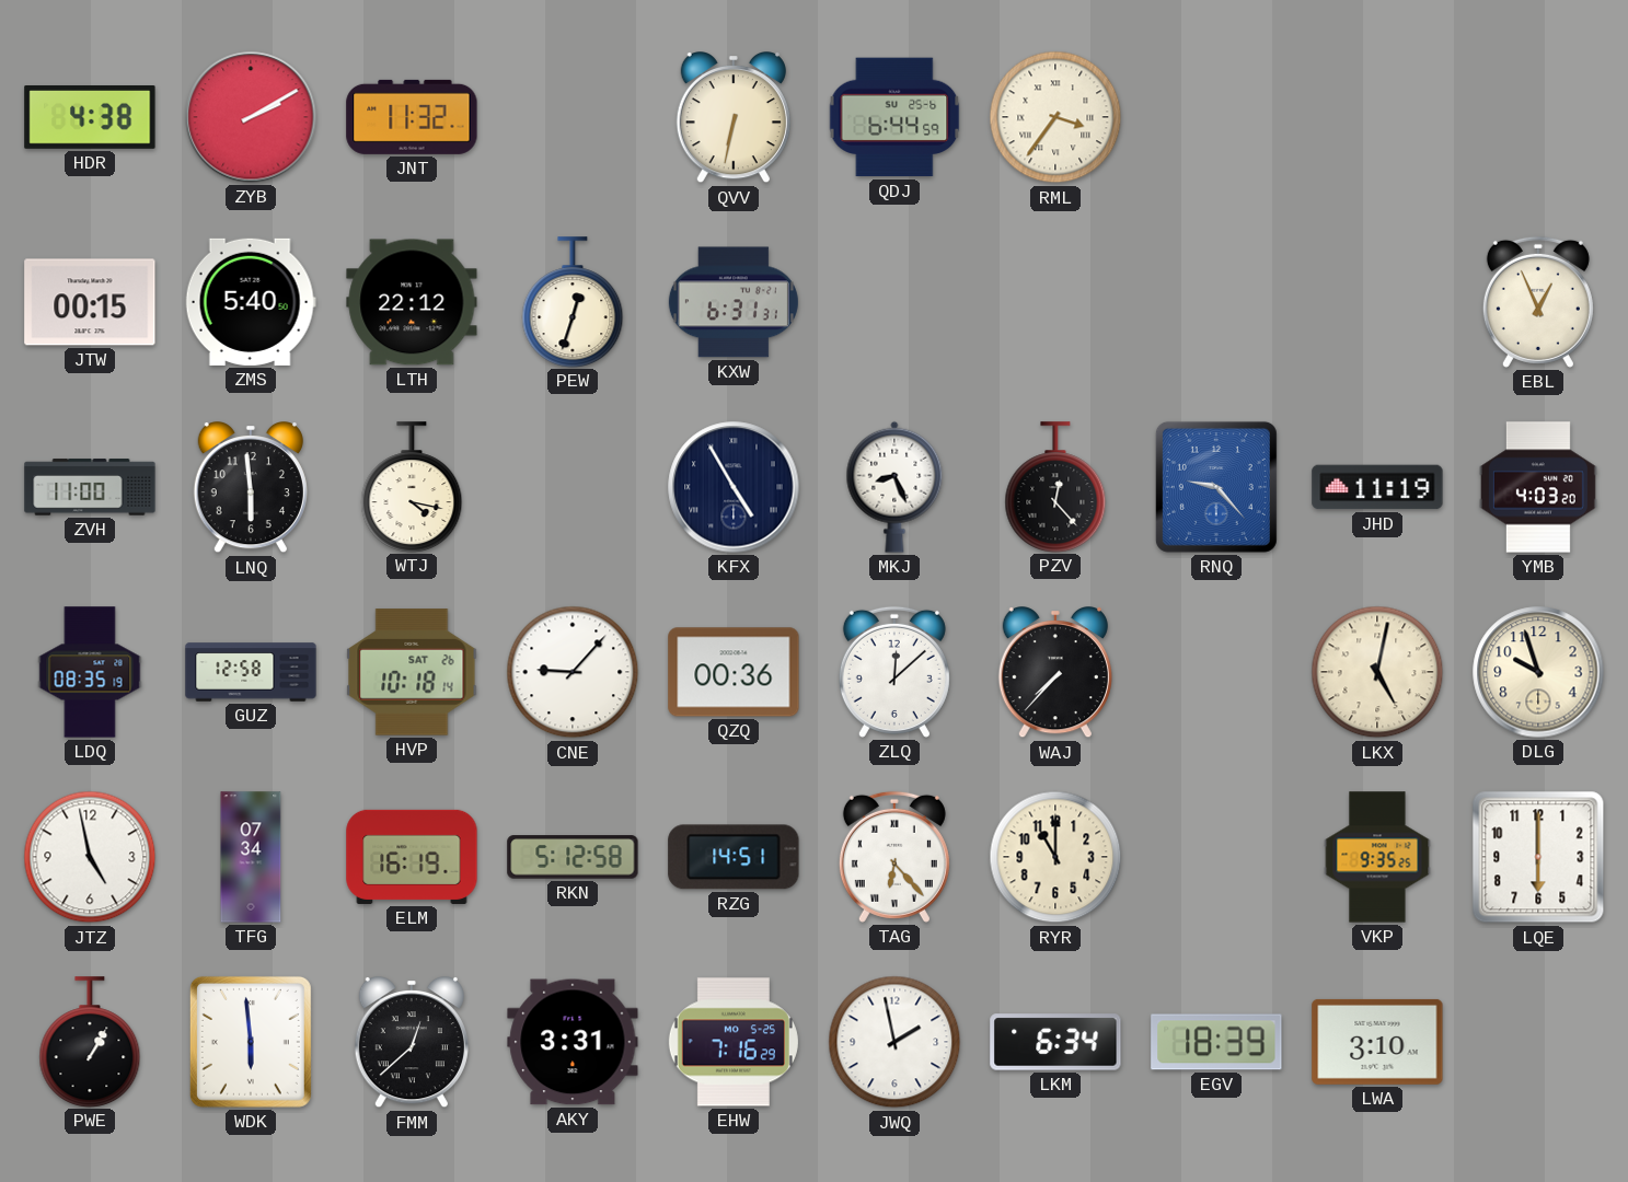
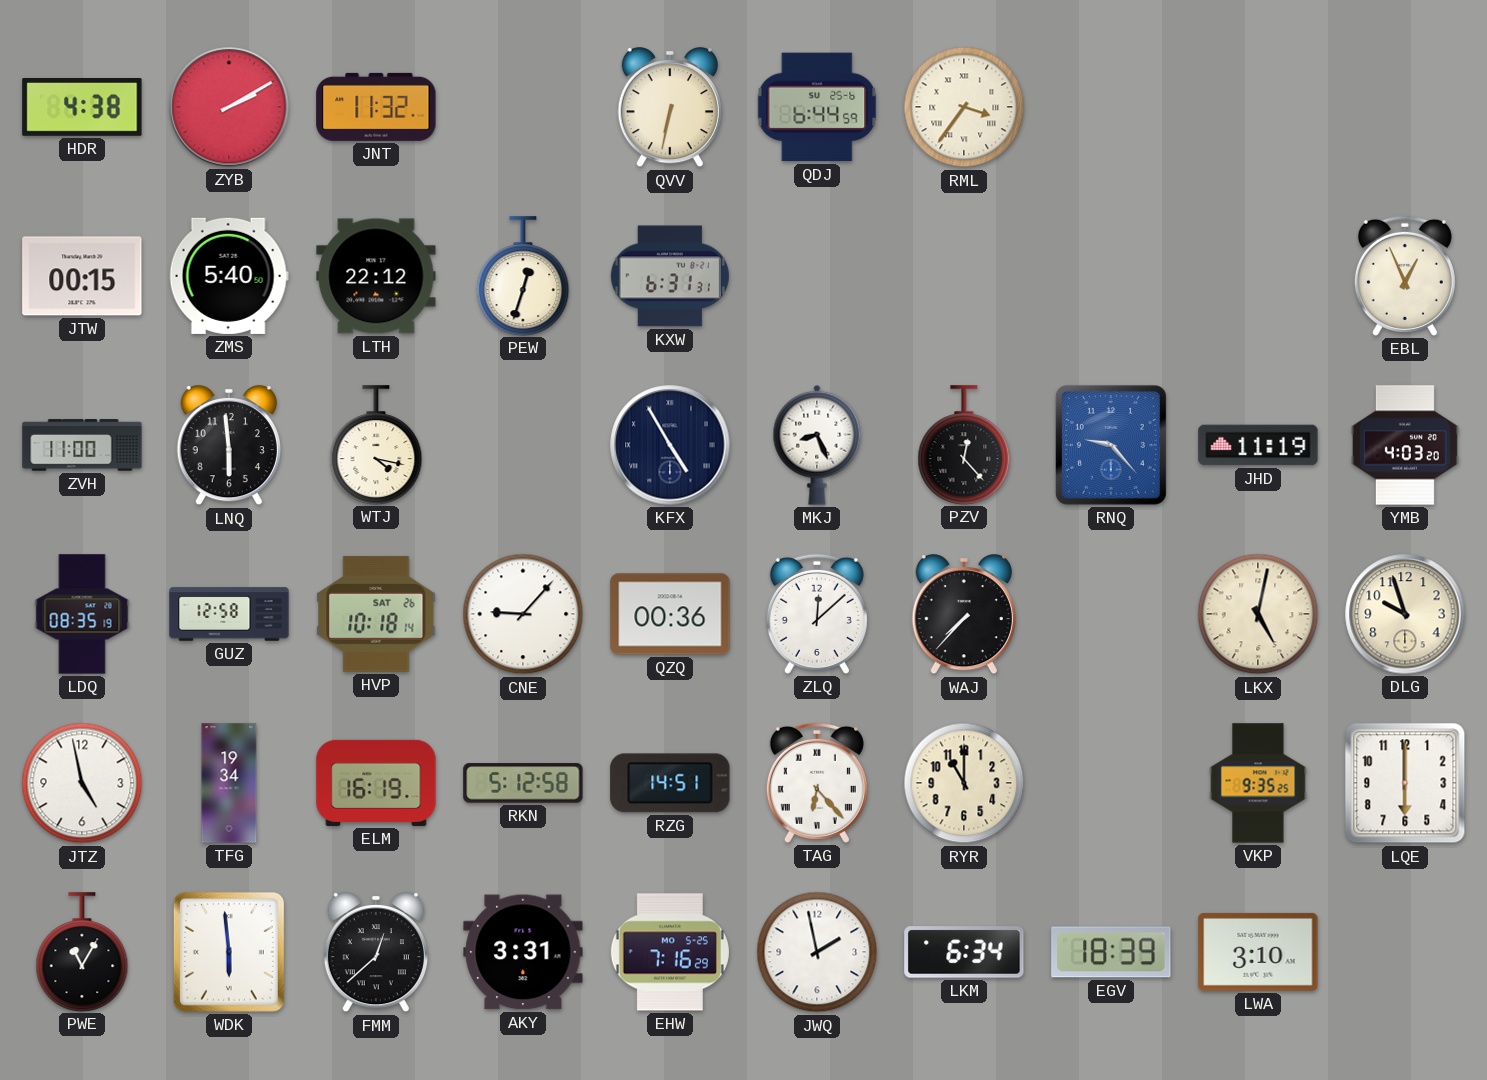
TFG: 07:34 -> 19:34
PWE: 1:05 -> 11:05
